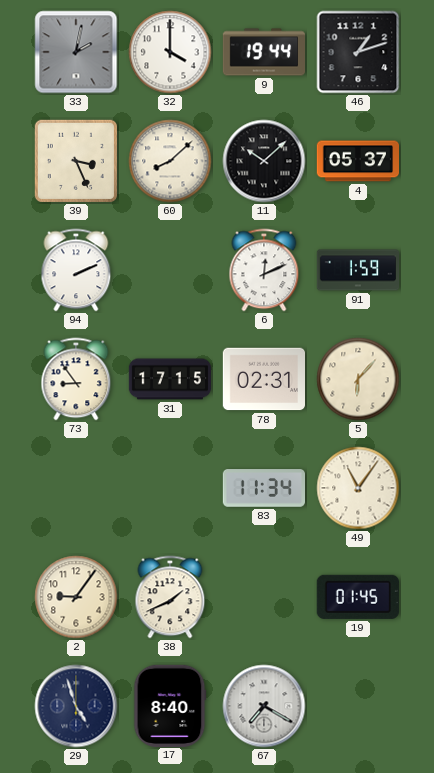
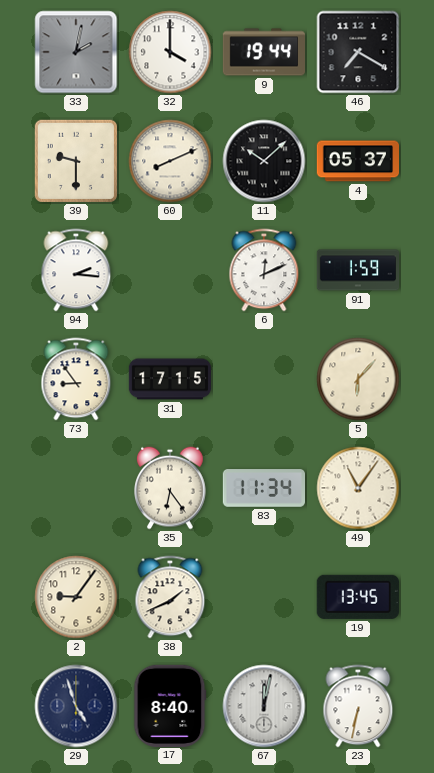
46: 1:12 -> 7:20
39: 3:26 -> 9:30
60: 8:08 -> 8:11
94: 2:11 -> 2:16
78: 02:31 -> none
35: none -> 6:24
19: 01:45 -> 13:45
67: 7:20 -> 12:02
23: none -> 6:32
